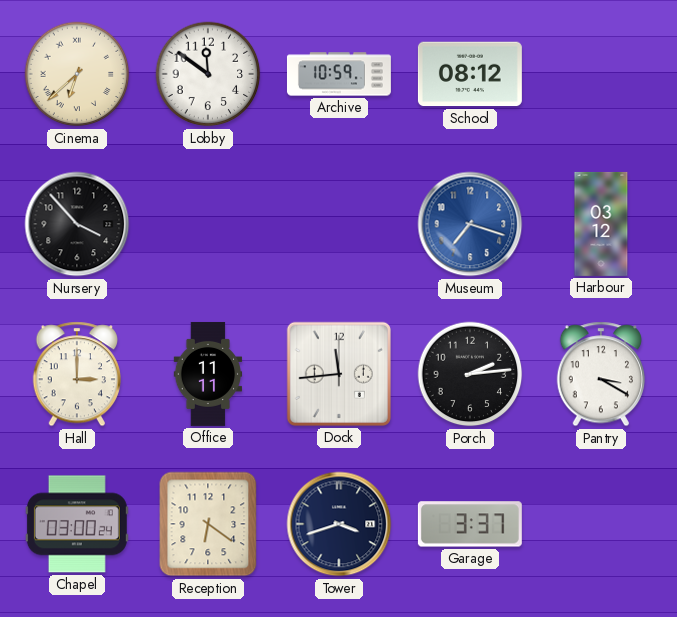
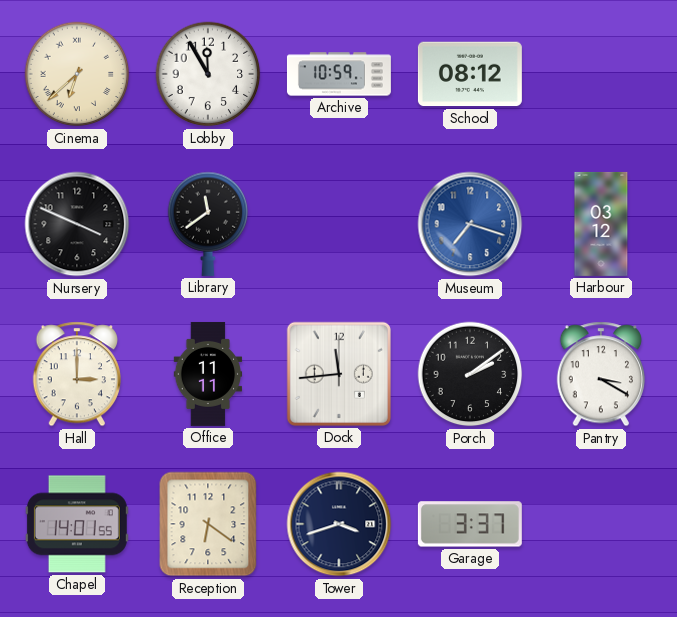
Lobby: 11:51 -> 11:55
Nursery: 3:53 -> 3:49
Library: none -> 11:39
Porch: 2:14 -> 2:09
Chapel: 03:00 -> 14:01
